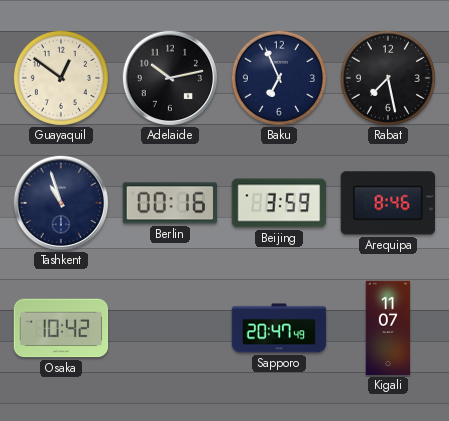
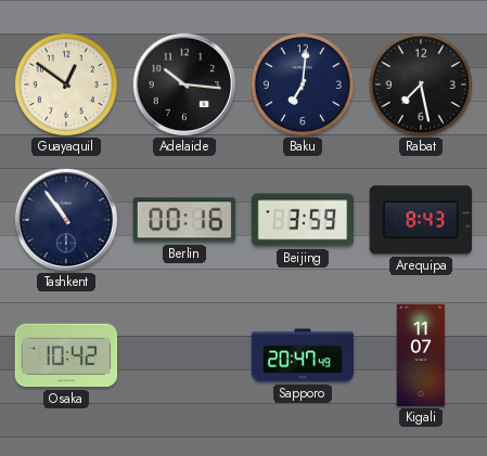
Adelaide: 10:13 -> 10:16
Baku: 6:56 -> 7:01
Tashkent: 10:57 -> 10:54
Arequipa: 8:46 -> 8:43
